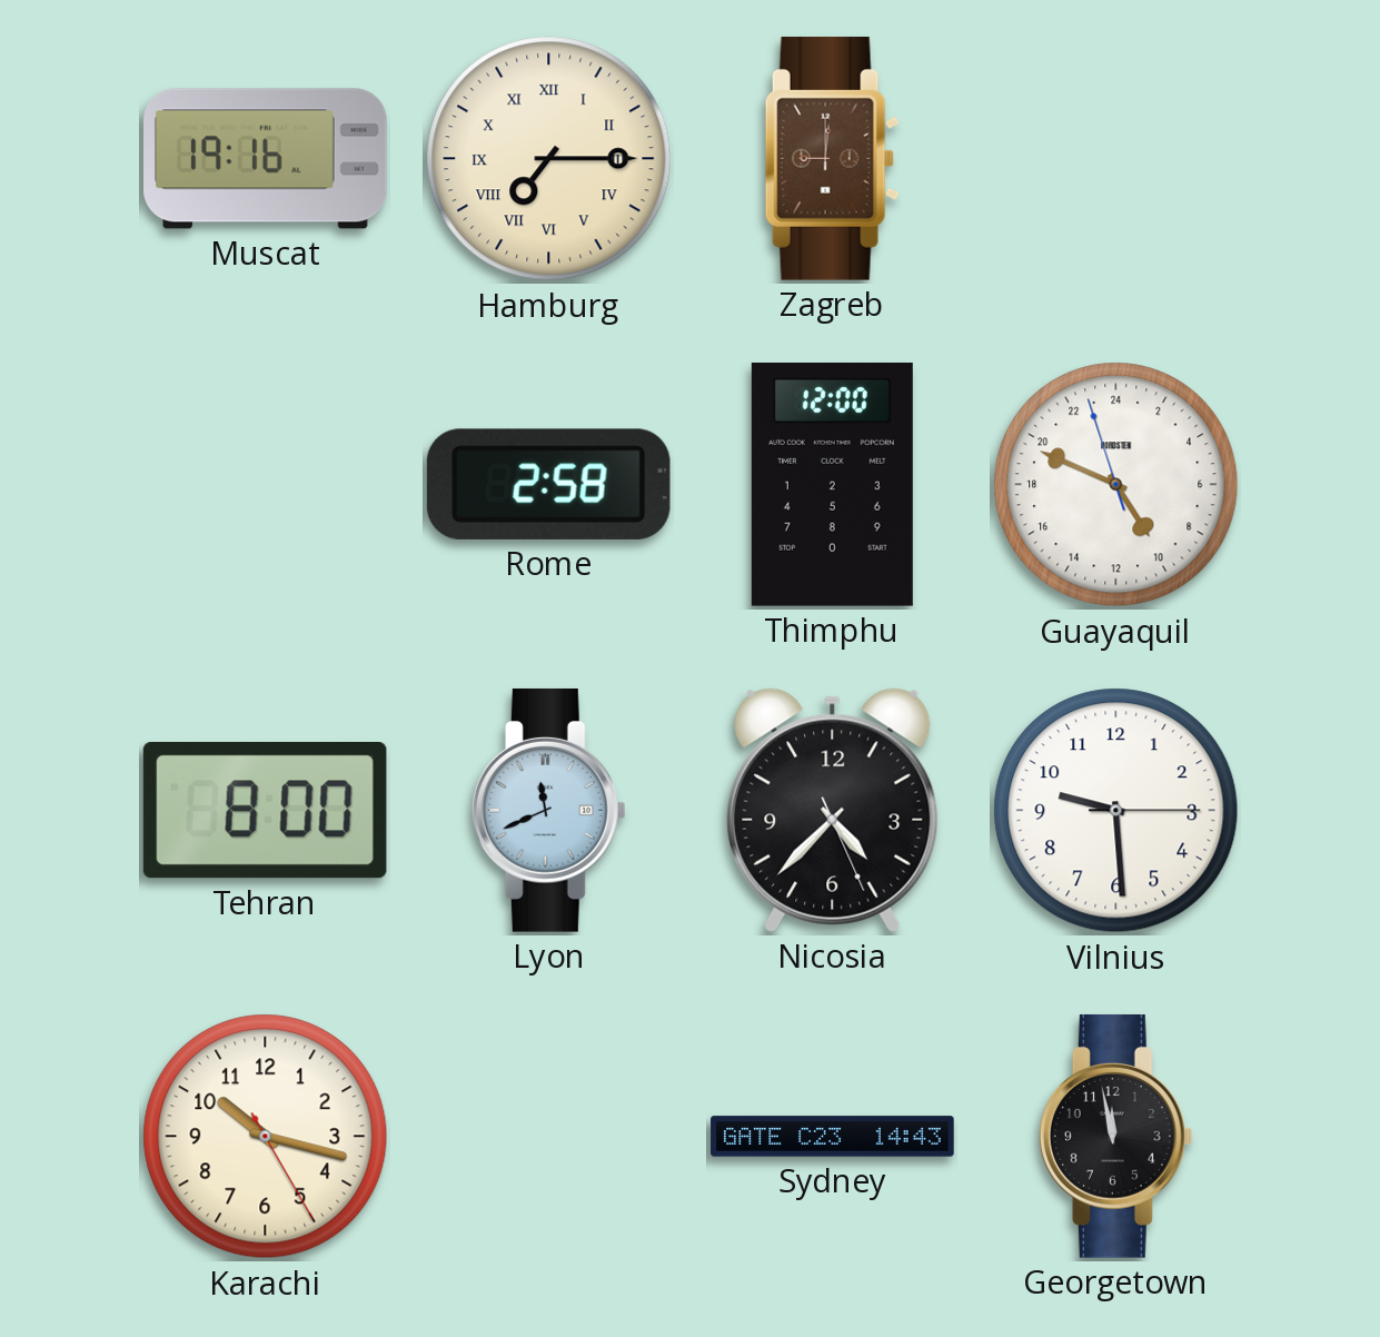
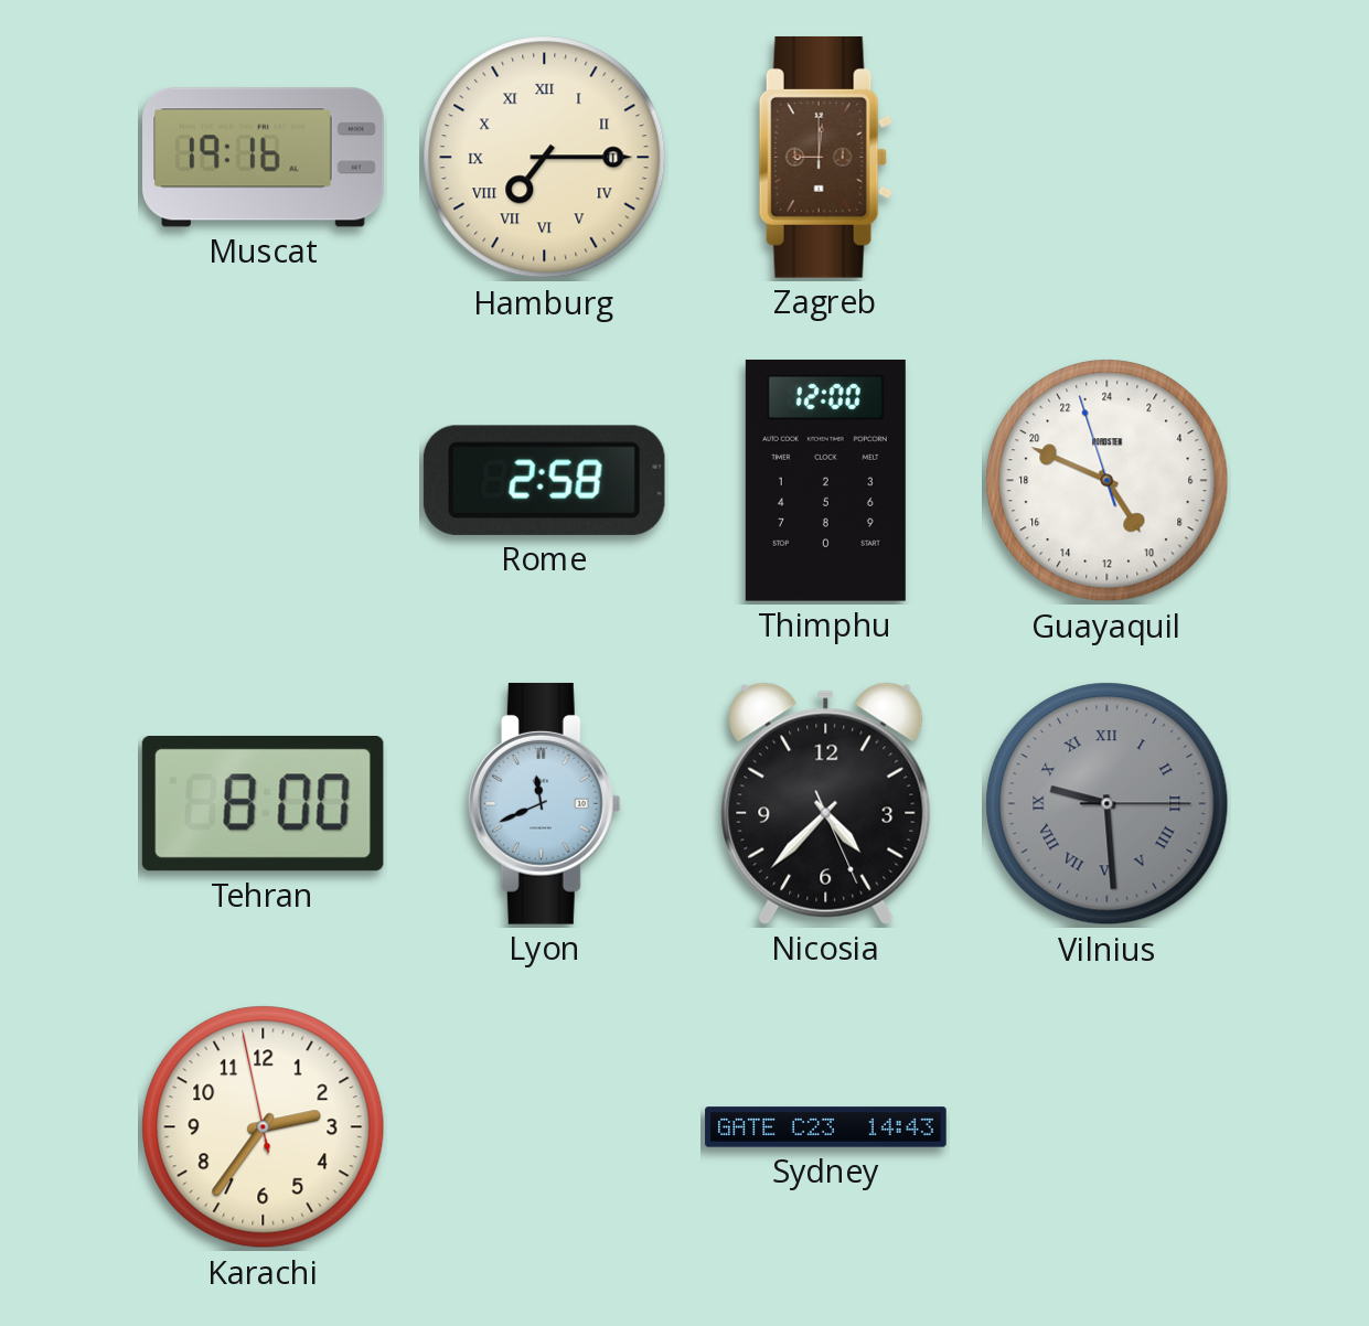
Vilnius dial: white -> grey
Vilnius numerals: Arabic -> Roman
Karachi: 10:17 -> 2:35
Georgetown: 11:58 -> none
